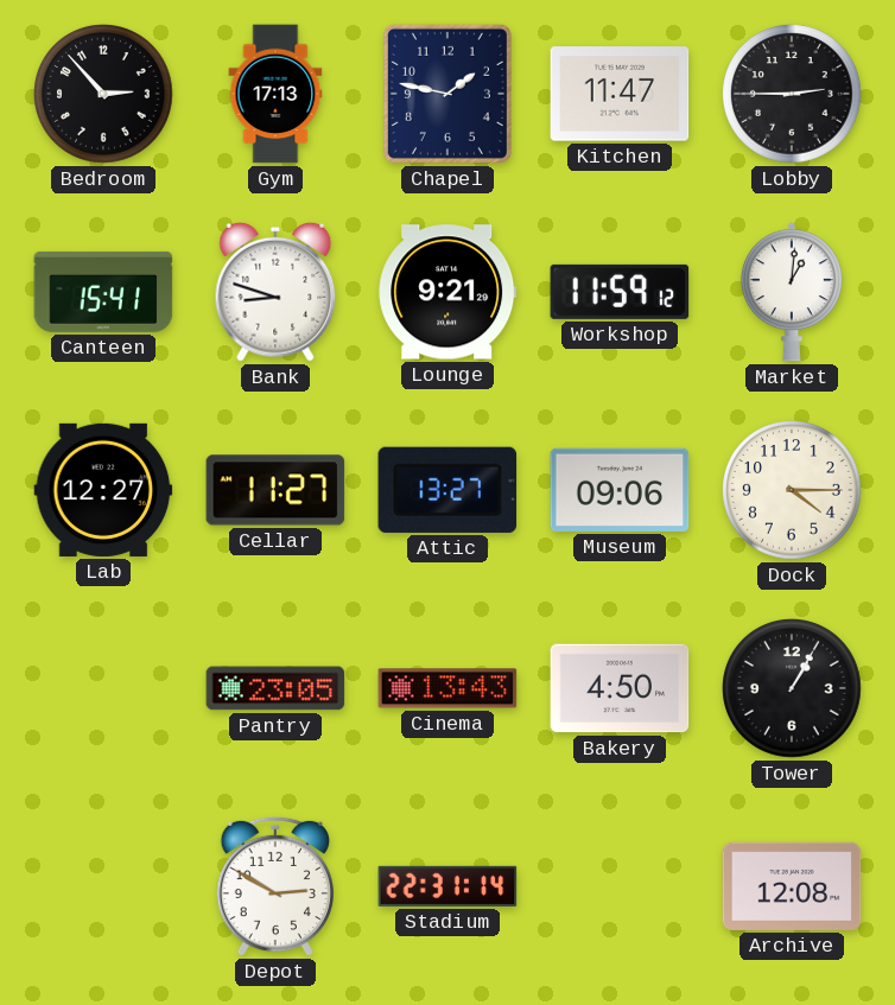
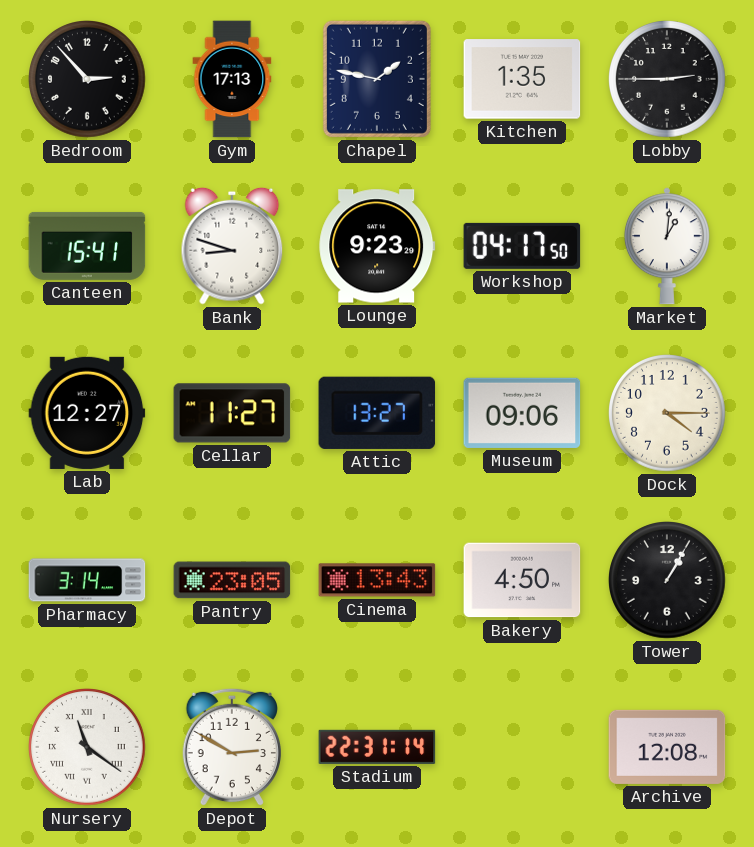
Kitchen: 11:47 -> 1:35
Lounge: 9:21 -> 9:23
Workshop: 11:59 -> 04:17
Pharmacy: none -> 3:14
Nursery: none -> 11:21
